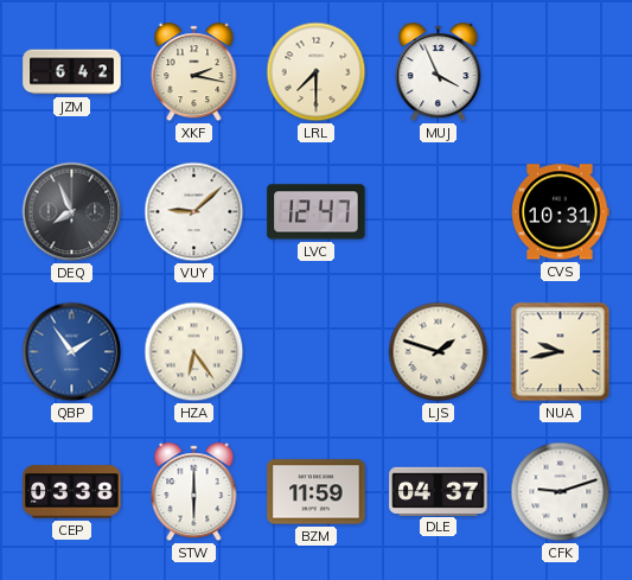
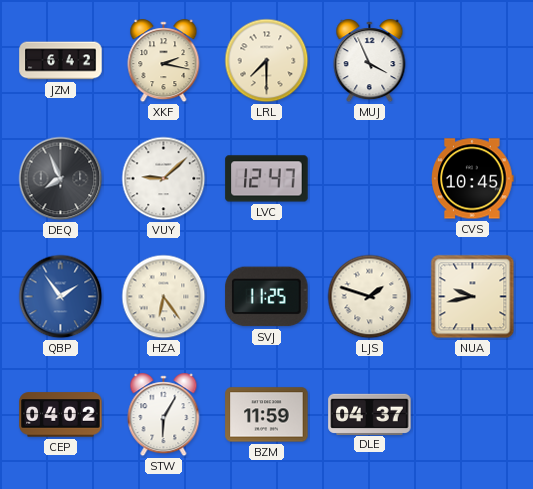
CVS: 10:31 -> 10:45
SVJ: none -> 11:25
CEP: 03:38 -> 04:02
STW: 6:00 -> 6:05
CFK: 9:12 -> none
